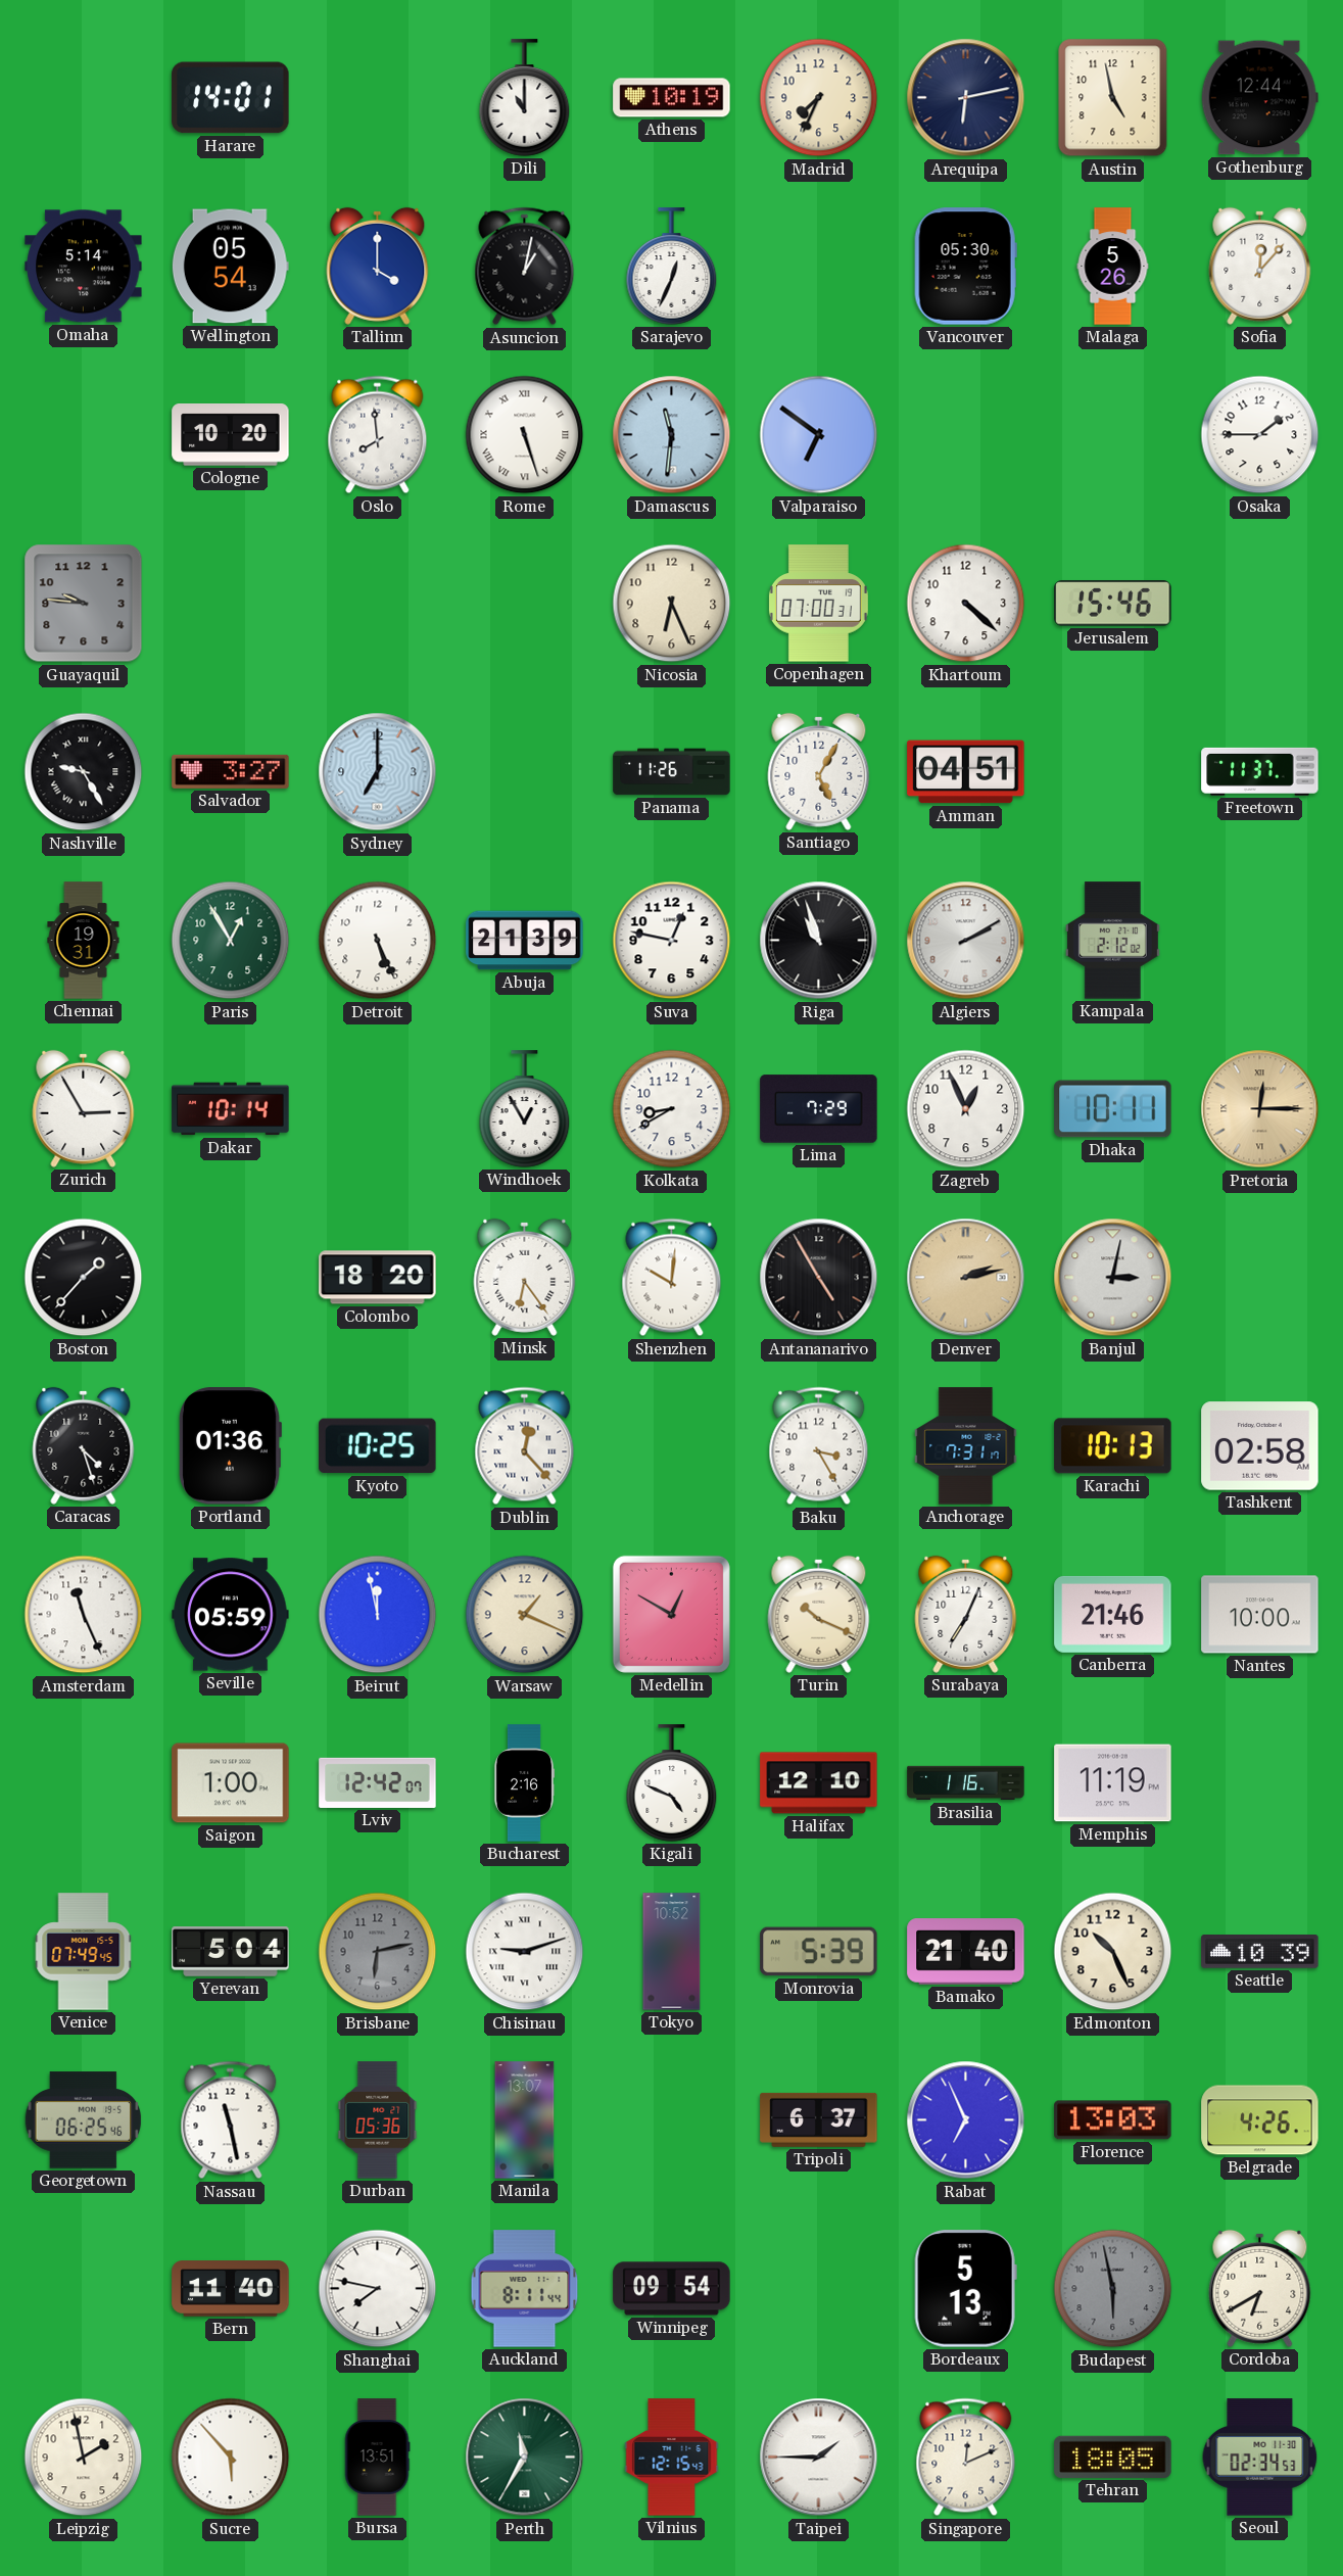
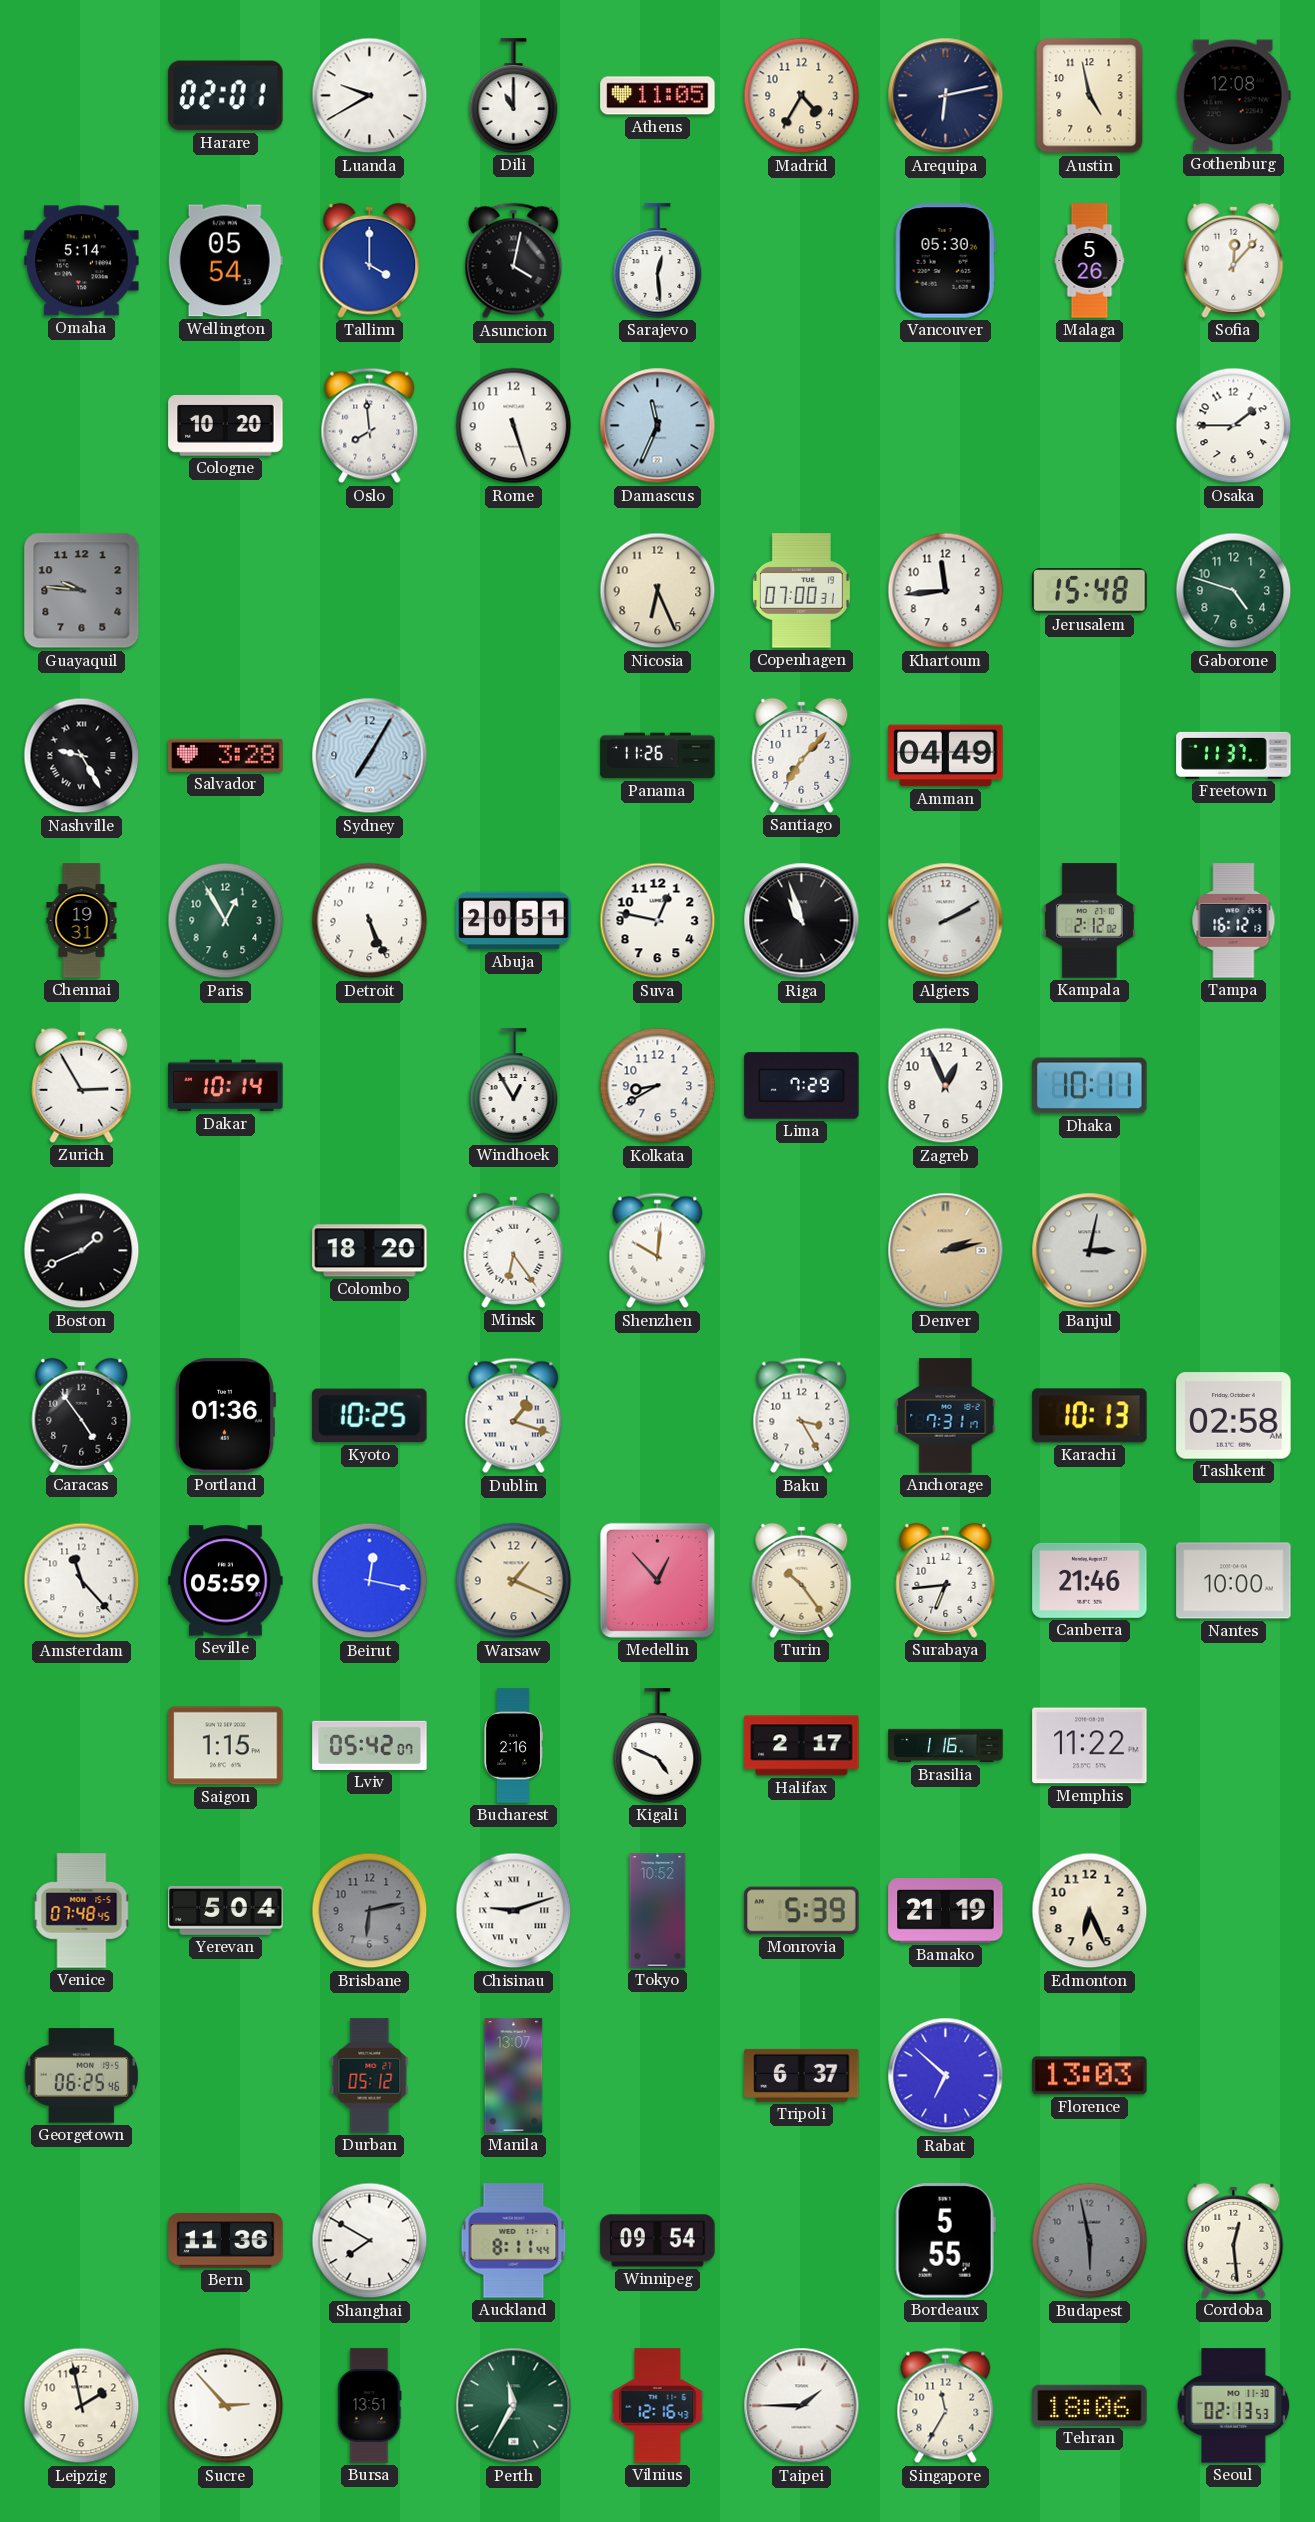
Harare: 14:01 -> 02:01
Luanda: none -> 9:40
Athens: 10:19 -> 11:05
Madrid: 7:34 -> 4:35
Gothenburg: 12:44 -> 12:08
Asuncion: 1:02 -> 4:02
Sarajevo: 12:34 -> 12:29
Rome numerals: Roman -> Arabic
Damascus: 11:31 -> 11:34
Valparaiso: 6:51 -> none
Khartoum: 4:22 -> 11:44
Jerusalem: 15:46 -> 15:48
Gaborone: none -> 4:48
Salvador: 3:27 -> 3:28
Sydney: 7:00 -> 7:05
Santiago: 5:05 -> 7:07
Amman: 04:51 -> 04:49
Abuja: 21:39 -> 20:51
Tampa: none -> 16:12
Pretoria: 12:15 -> none
Boston: 1:37 -> 1:41
Antananarivo: 4:55 -> none
Caracas: 4:27 -> 4:54
Dublin: 12:23 -> 1:18
Amsterdam: 11:26 -> 11:23
Beirut: 11:58 -> 12:17
Medellin: 12:50 -> 12:53
Turin: 10:19 -> 10:24
Surabaya: 7:04 -> 6:44
Saigon: 1:00 -> 1:15
Lviv: 12:42 -> 05:42
Halifax: 12:10 -> 2:17
Memphis: 11:19 -> 11:22
Venice: 07:49 -> 07:48
Bamako: 21:40 -> 21:19
Edmonton: 10:26 -> 6:26
Seattle: 10:39 -> none
Nassau: 11:28 -> none
Durban: 05:36 -> 05:12
Rabat: 6:56 -> 6:52
Belgrade: 4:26 -> none
Bern: 11:40 -> 11:36
Shanghai: 7:47 -> 7:50
Bordeaux: 5:13 -> 5:55
Cordoba: 6:40 -> 12:29
Sucre: 5:53 -> 2:53
Vilnius: 12:15 -> 12:16
Singapore: 12:11 -> 11:35
Tehran: 18:05 -> 18:06
Seoul: 02:34 -> 02:13
